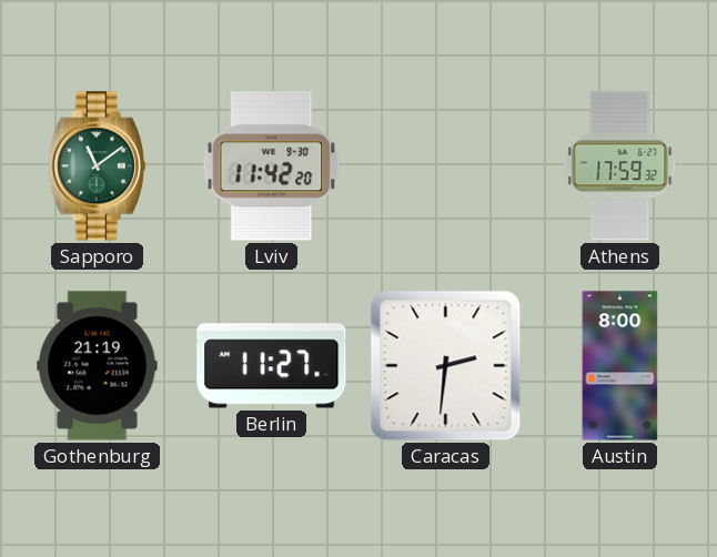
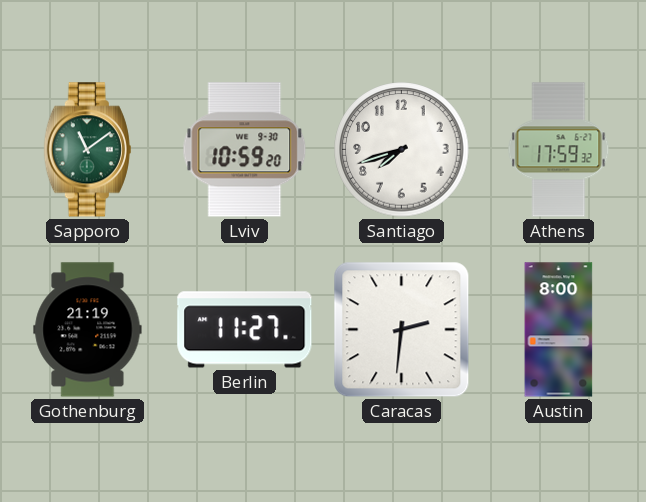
Lviv: 11:42 -> 10:59
Santiago: none -> 7:42
